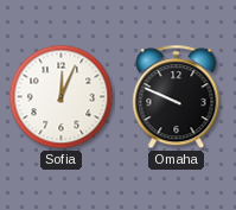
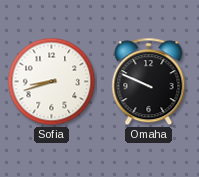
Sofia: 12:04 -> 8:42
